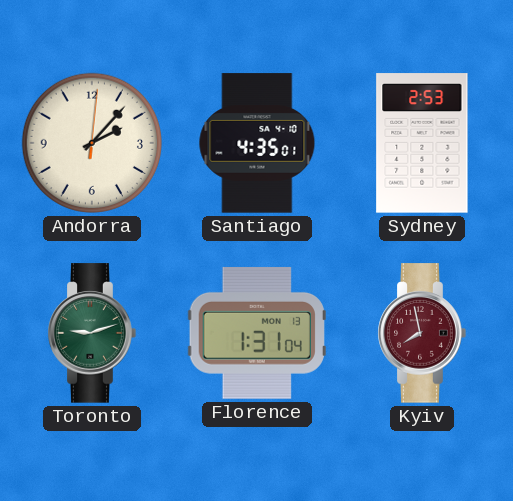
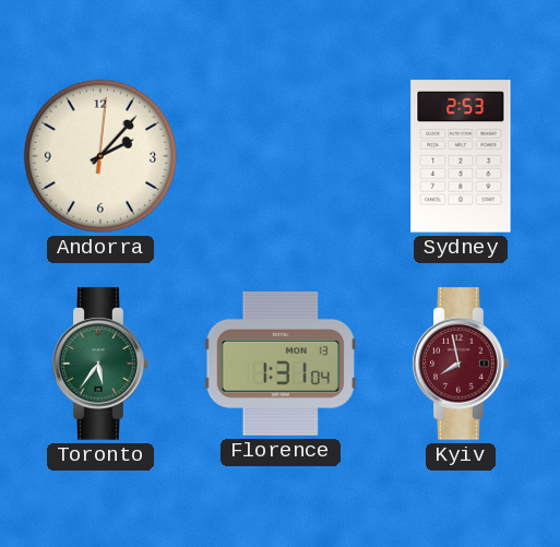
Santiago: 4:35 -> none
Toronto: 9:12 -> 5:36
